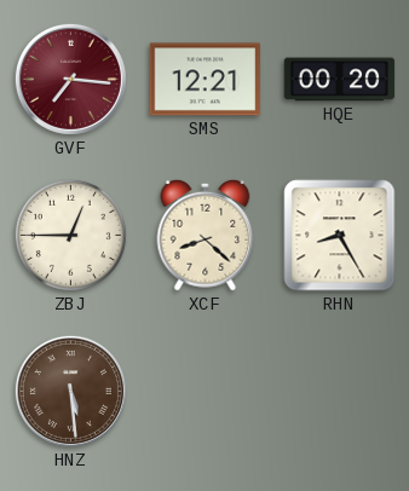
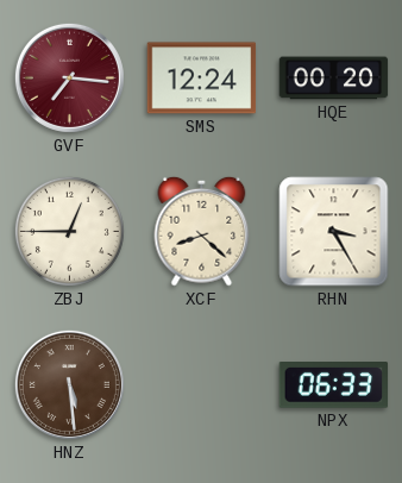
SMS: 12:21 -> 12:24
RHN: 8:25 -> 3:25
NPX: none -> 06:33
